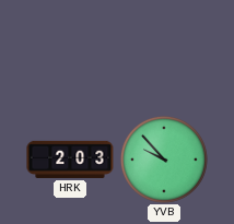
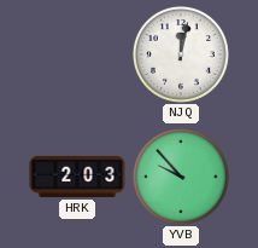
NJQ: none -> 12:02
